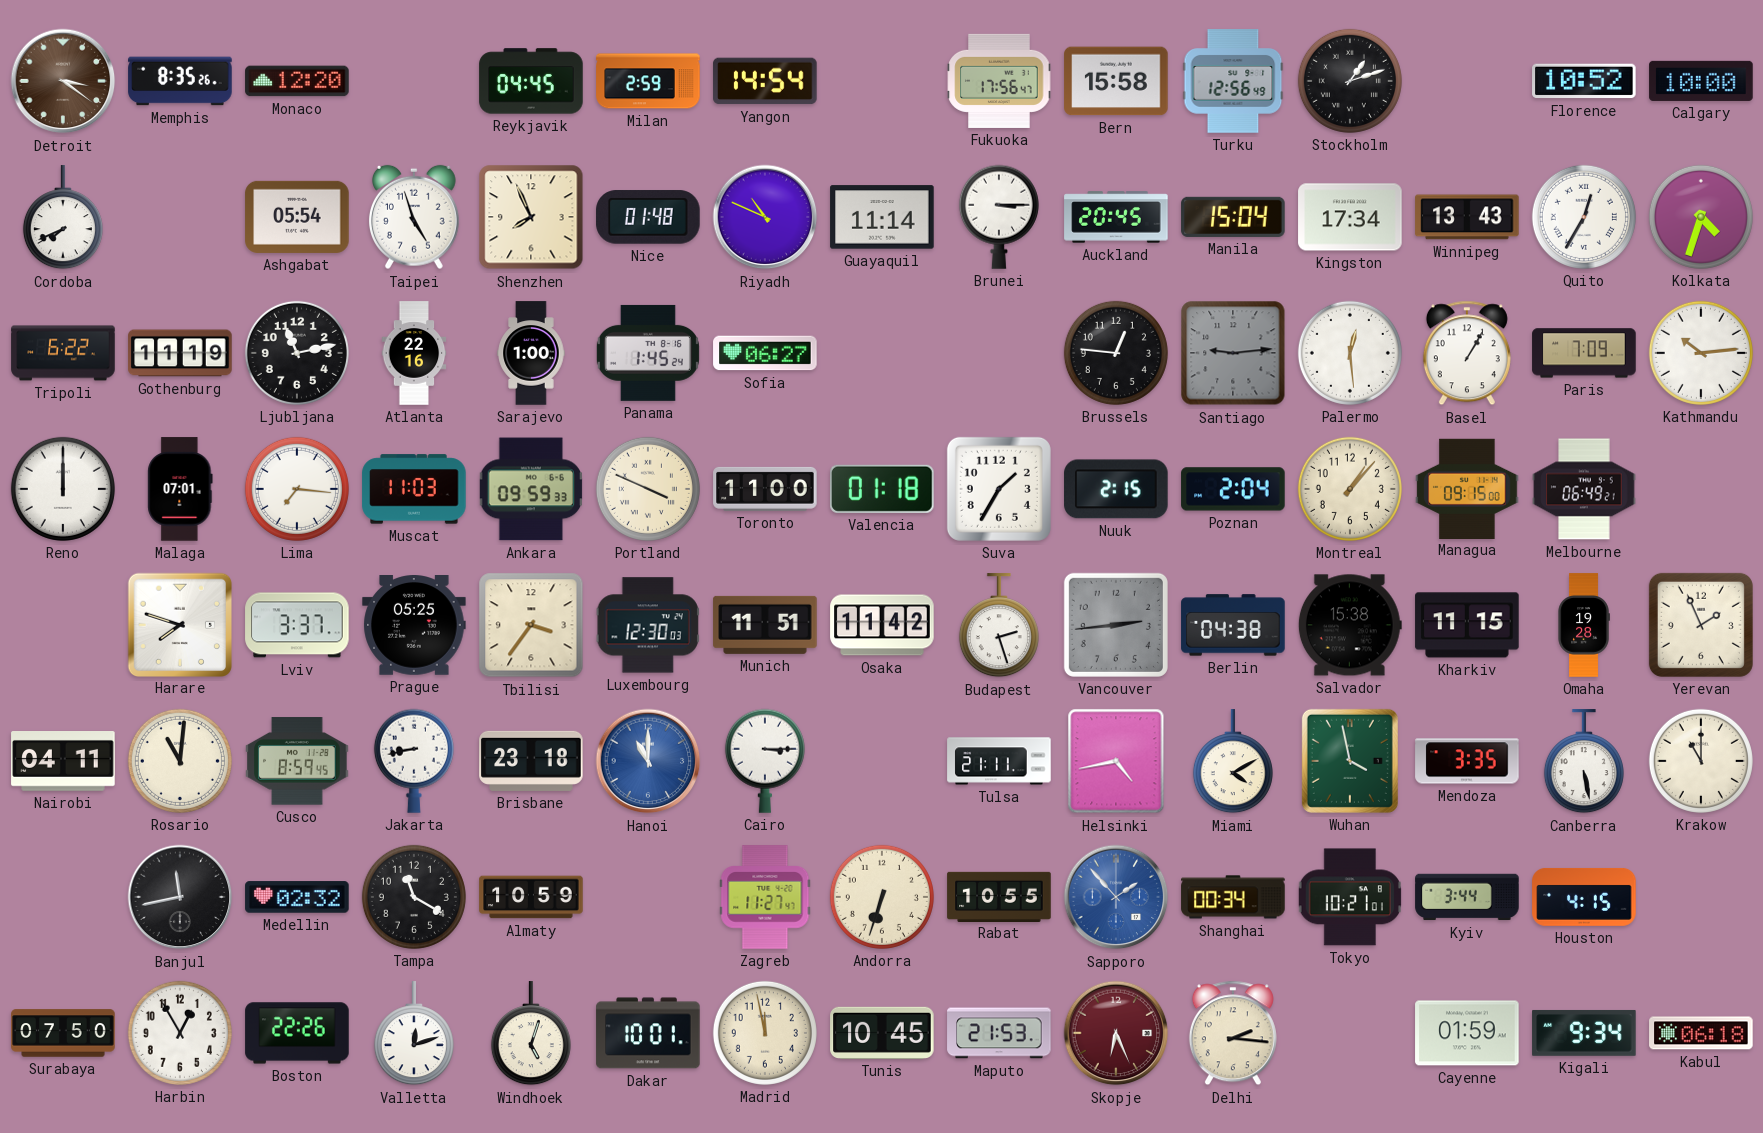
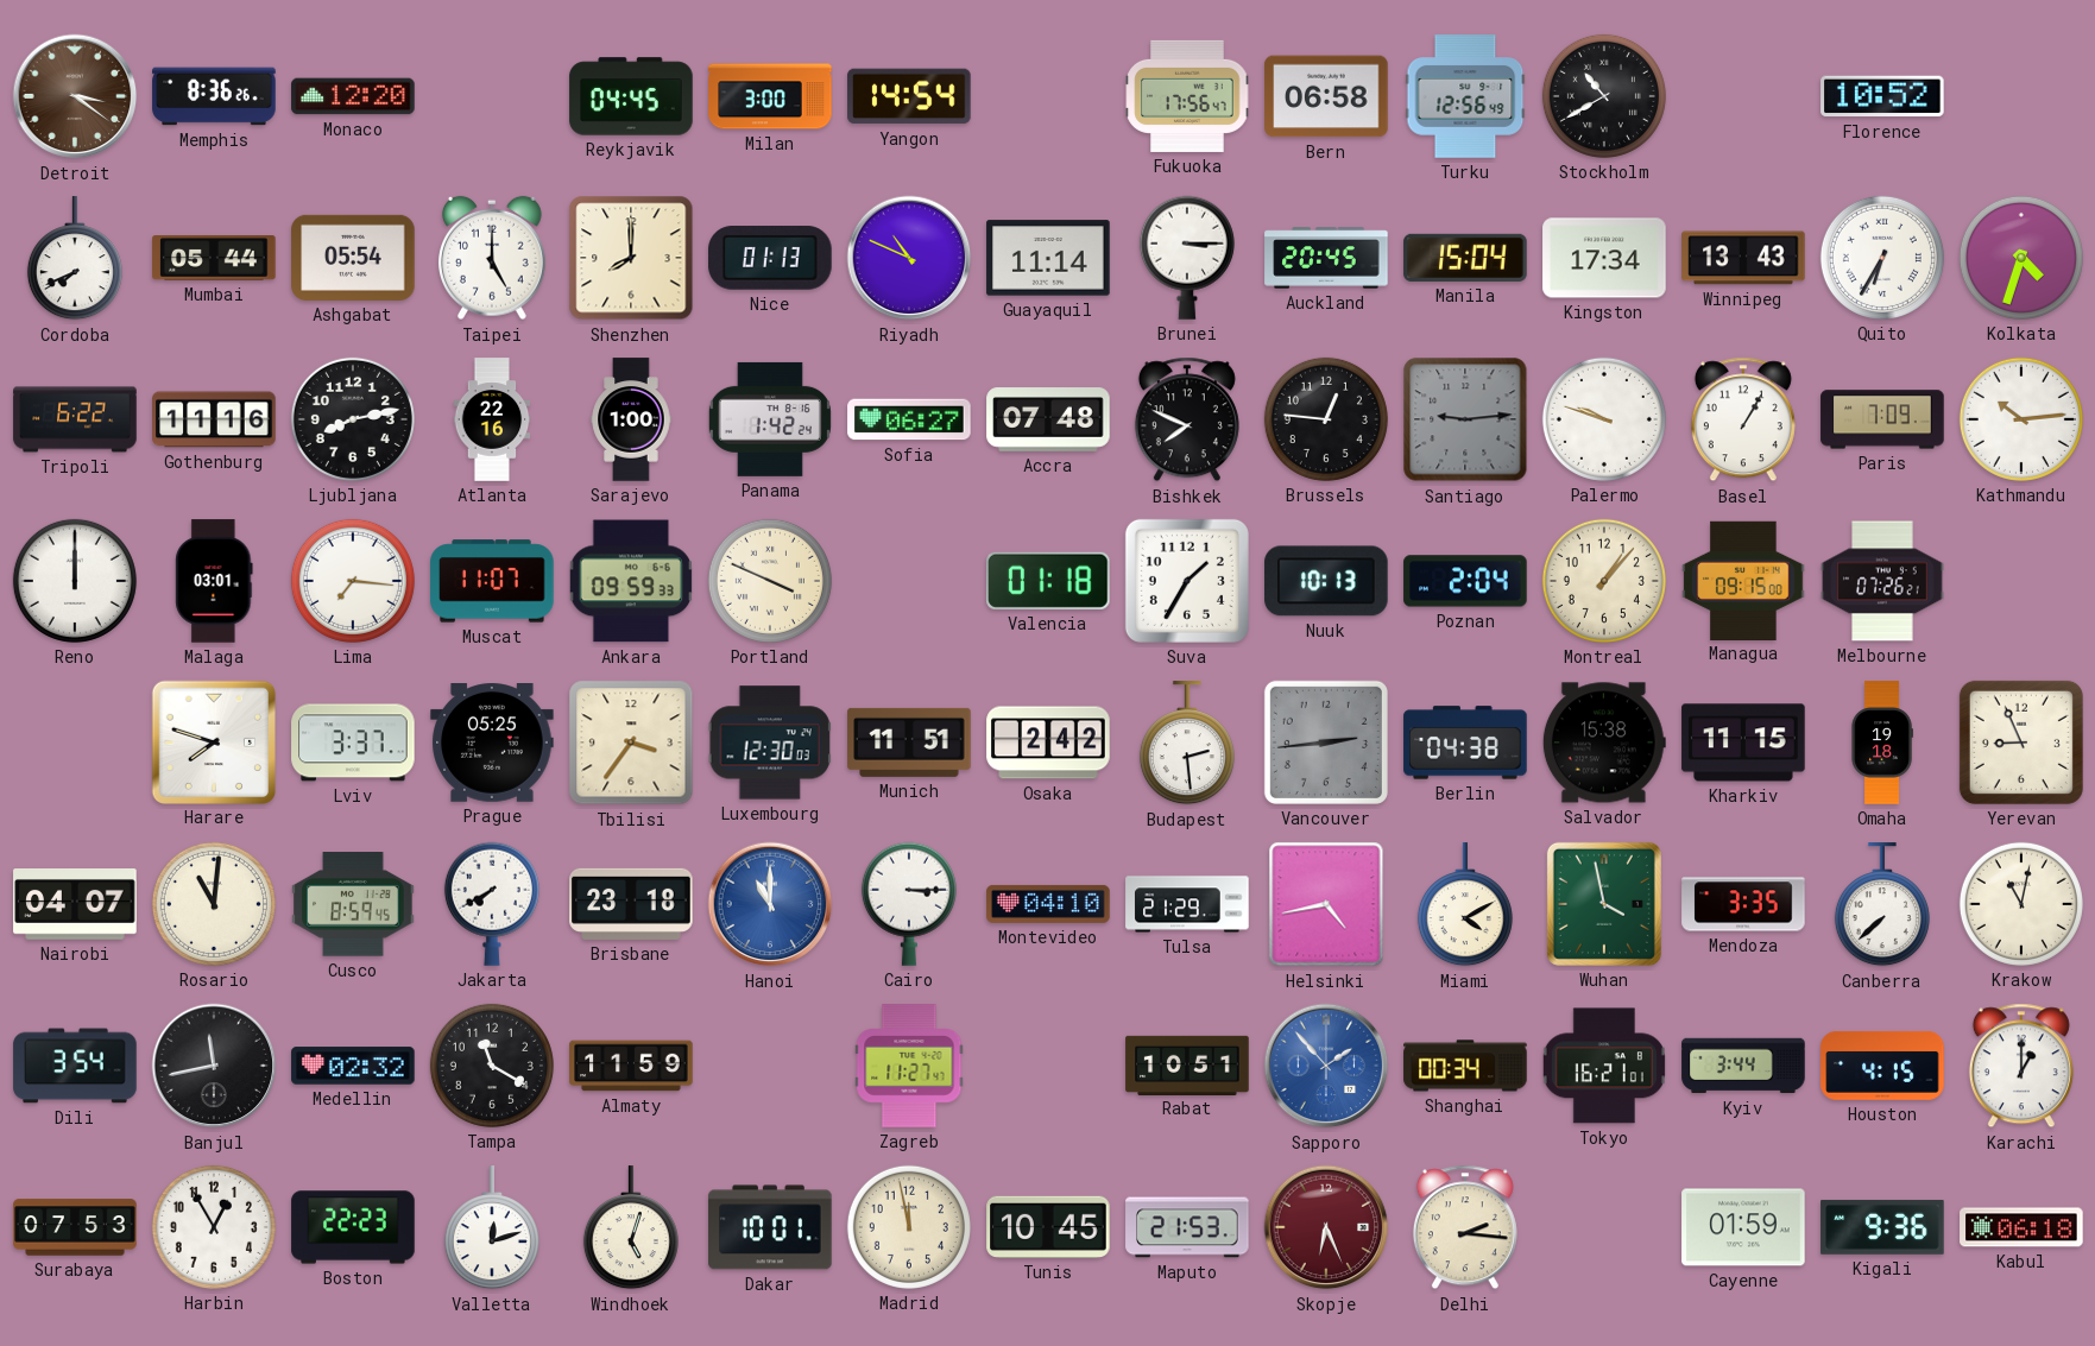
Memphis: 8:35 -> 8:36
Milan: 2:59 -> 3:00
Bern: 15:58 -> 06:58
Stockholm: 1:12 -> 10:40
Calgary: 10:00 -> none
Mumbai: none -> 05:44
Taipei: 4:57 -> 5:00
Shenzhen: 7:56 -> 8:00
Nice: 01:48 -> 01:13
Quito: 12:35 -> 6:35
Gothenburg: 11:19 -> 11:16
Ljubljana: 11:13 -> 8:13
Panama: 1:45 -> 1:42
Accra: none -> 07:48
Bishkek: none -> 7:49
Palermo: 12:29 -> 9:48
Malaga: 07:01 -> 03:01
Muscat: 11:03 -> 11:07
Toronto: 11:00 -> none
Nuuk: 2:15 -> 10:13
Melbourne: 06:49 -> 07:26
Osaka: 11:42 -> 2:42
Budapest: 2:27 -> 2:29
Omaha: 19:28 -> 19:18
Yerevan: 1:56 -> 8:56
Nairobi: 04:11 -> 04:07
Jakarta: 8:43 -> 7:40
Montevideo: none -> 04:10
Tulsa: 21:11 -> 21:29
Canberra: 5:28 -> 7:38
Krakow: 11:00 -> 11:02
Dili: none -> 3:54
Almaty: 10:59 -> 11:59
Andorra: 6:33 -> none
Rabat: 10:55 -> 10:51
Tokyo: 10:21 -> 16:21
Karachi: none -> 1:00
Surabaya: 07:50 -> 07:53
Boston: 22:26 -> 22:23
Kigali: 9:34 -> 9:36
